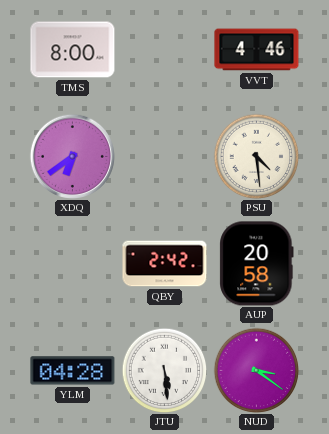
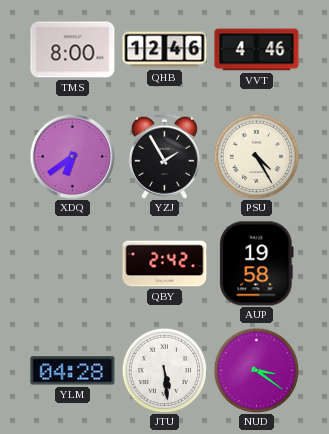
QHB: none -> 12:46
YZJ: none -> 1:55
PSU: 4:29 -> 4:25
AUP: 20:58 -> 19:58
